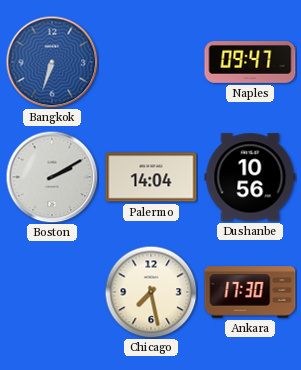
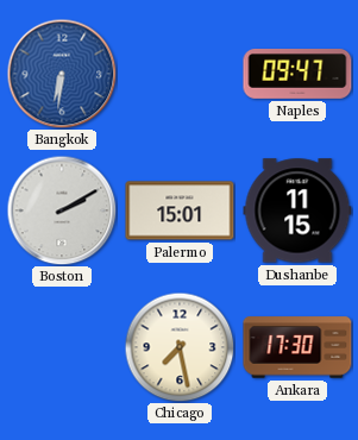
Bangkok: 6:33 -> 6:31
Palermo: 14:04 -> 15:01
Dushanbe: 10:56 -> 11:15
